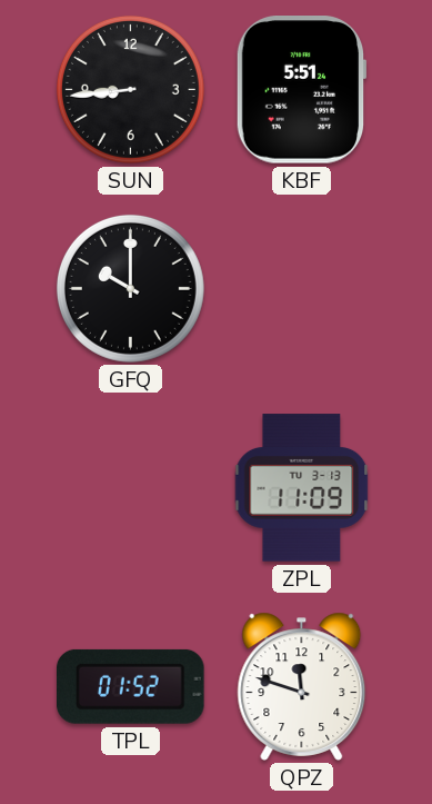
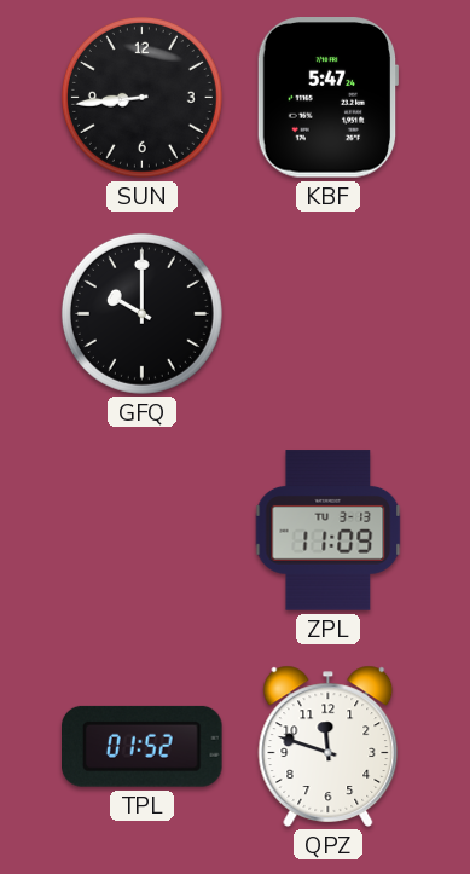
KBF: 5:51 -> 5:47
